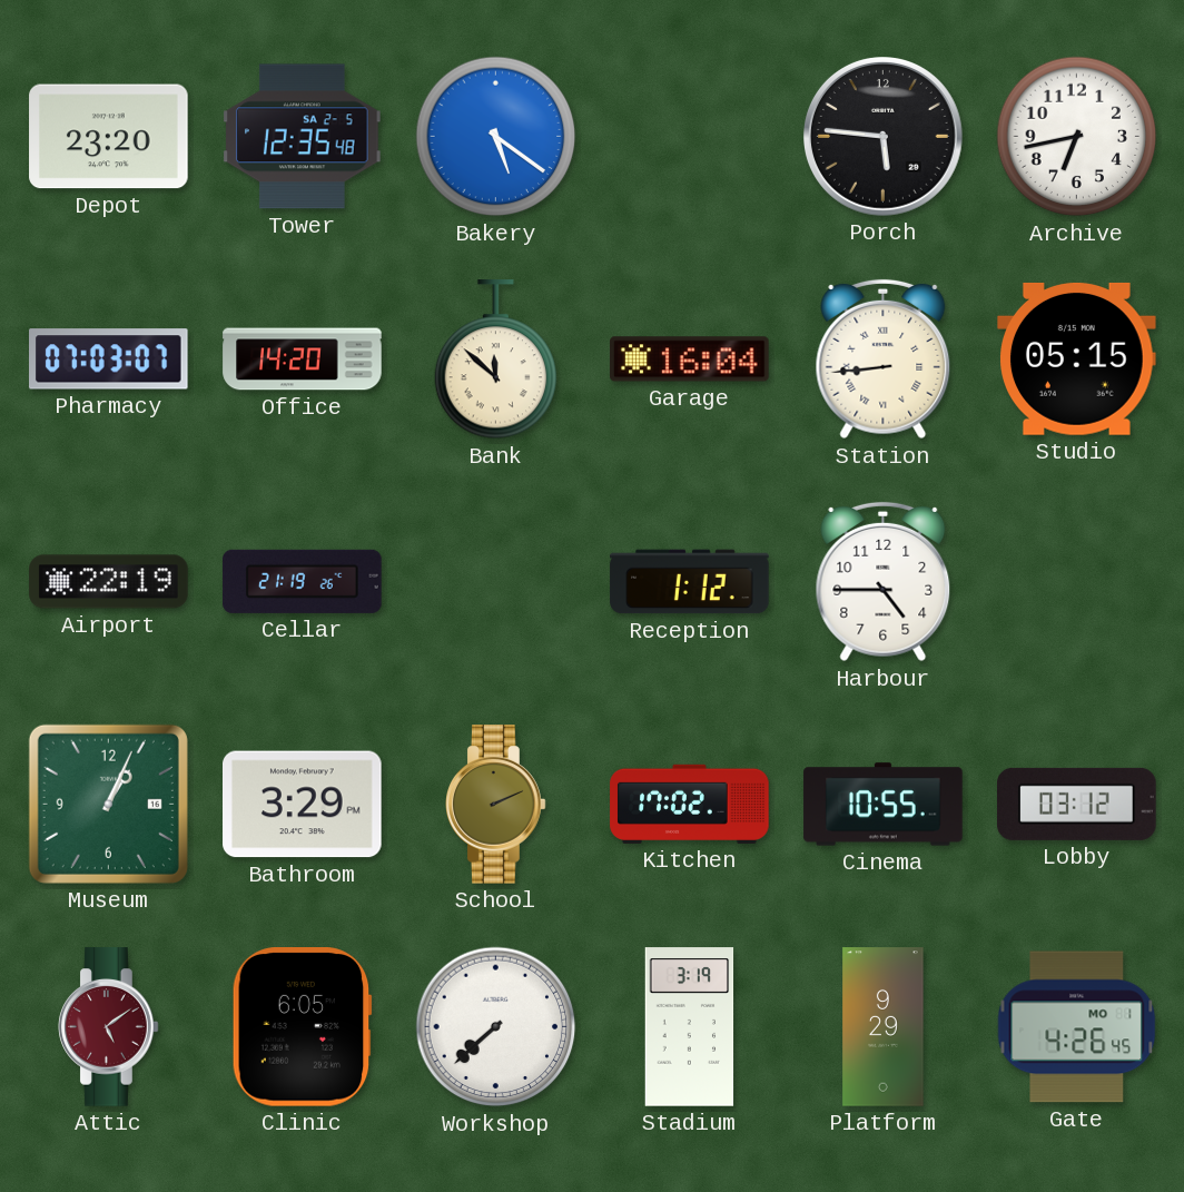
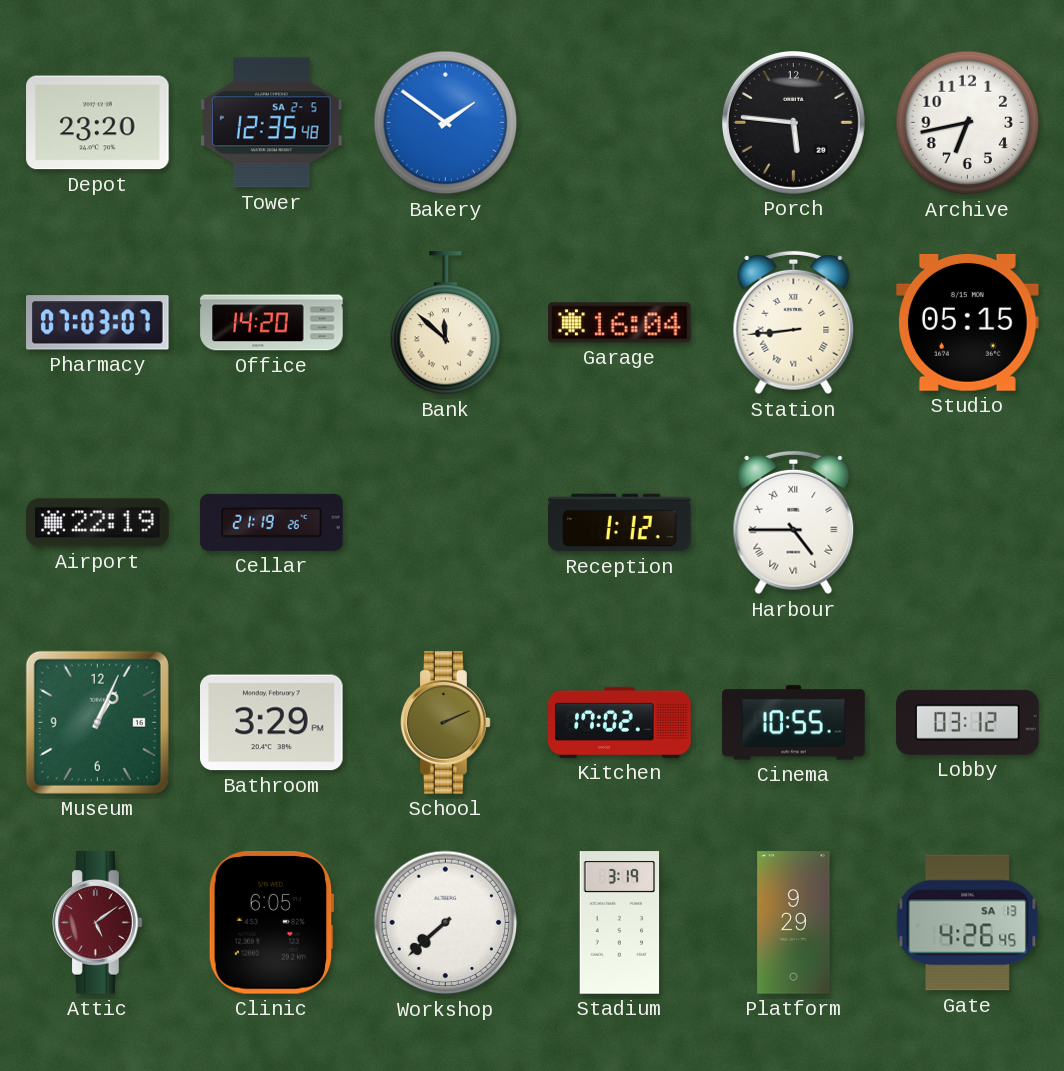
Bakery: 5:21 -> 1:51
Harbour numerals: Arabic -> Roman
Gate date: MO 1 -> SA 13
